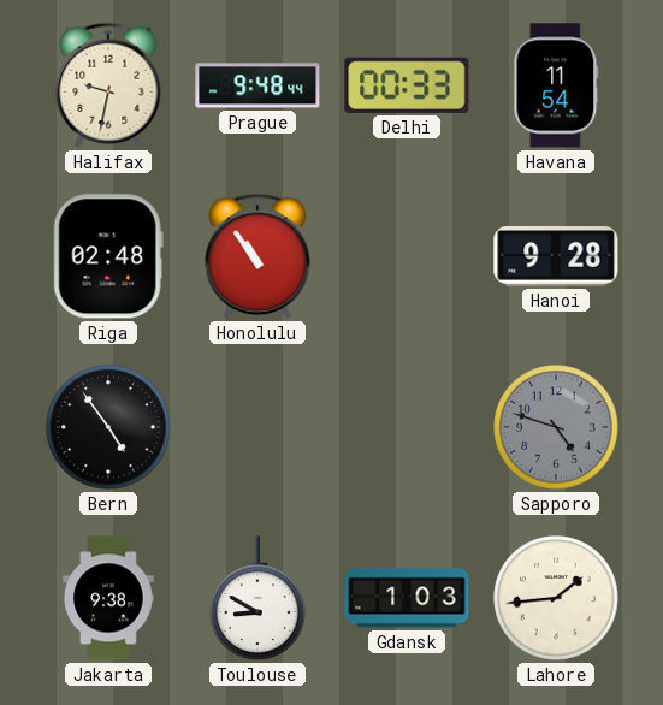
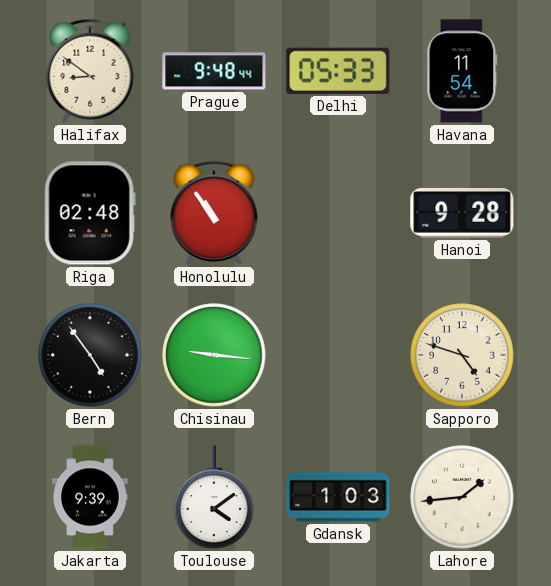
Halifax: 9:32 -> 8:51
Delhi: 00:33 -> 05:33
Chisinau: none -> 9:16
Sapporo dial: grey -> cream
Jakarta: 9:38 -> 9:39
Toulouse: 8:50 -> 4:09
